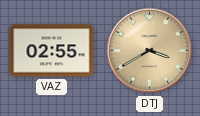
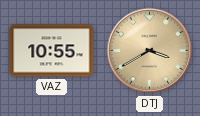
VAZ: 02:55 -> 10:55
